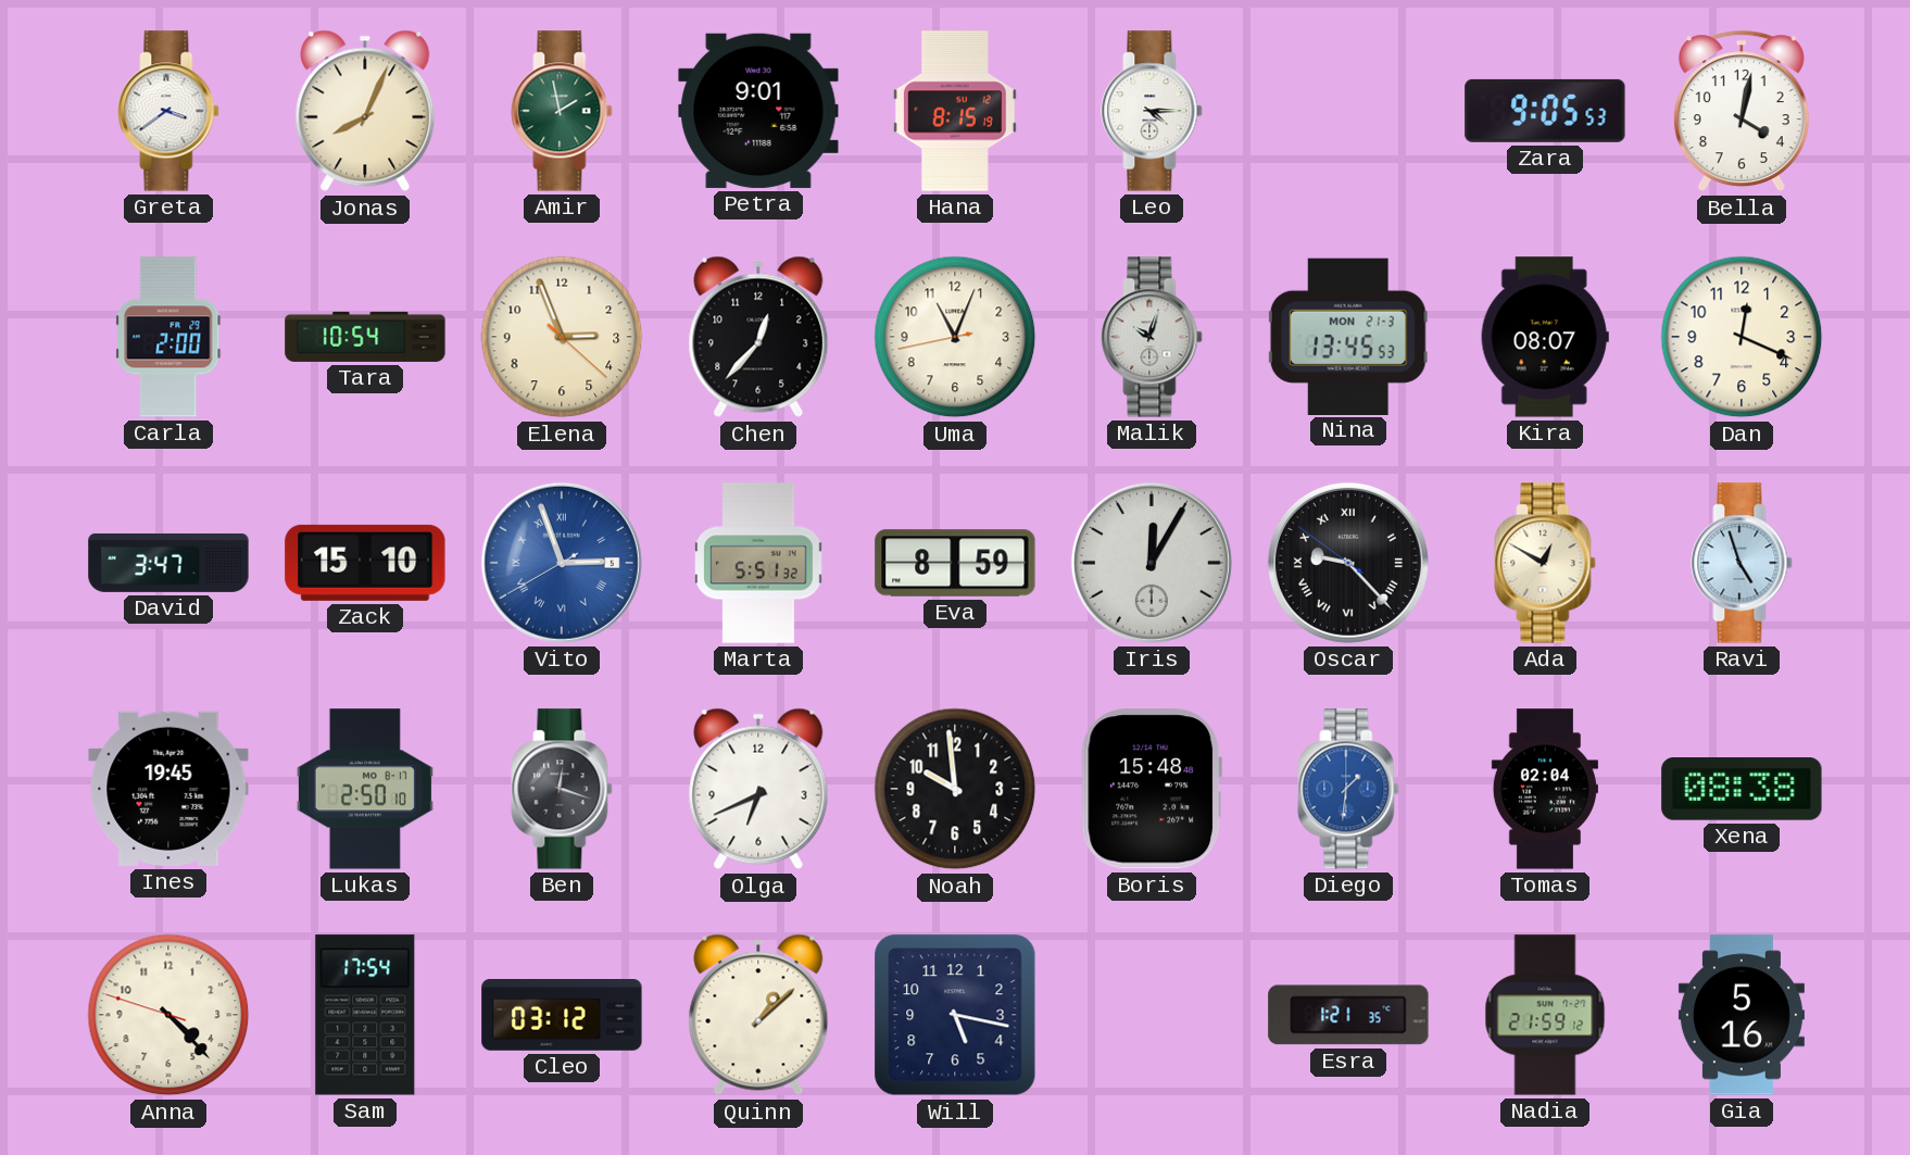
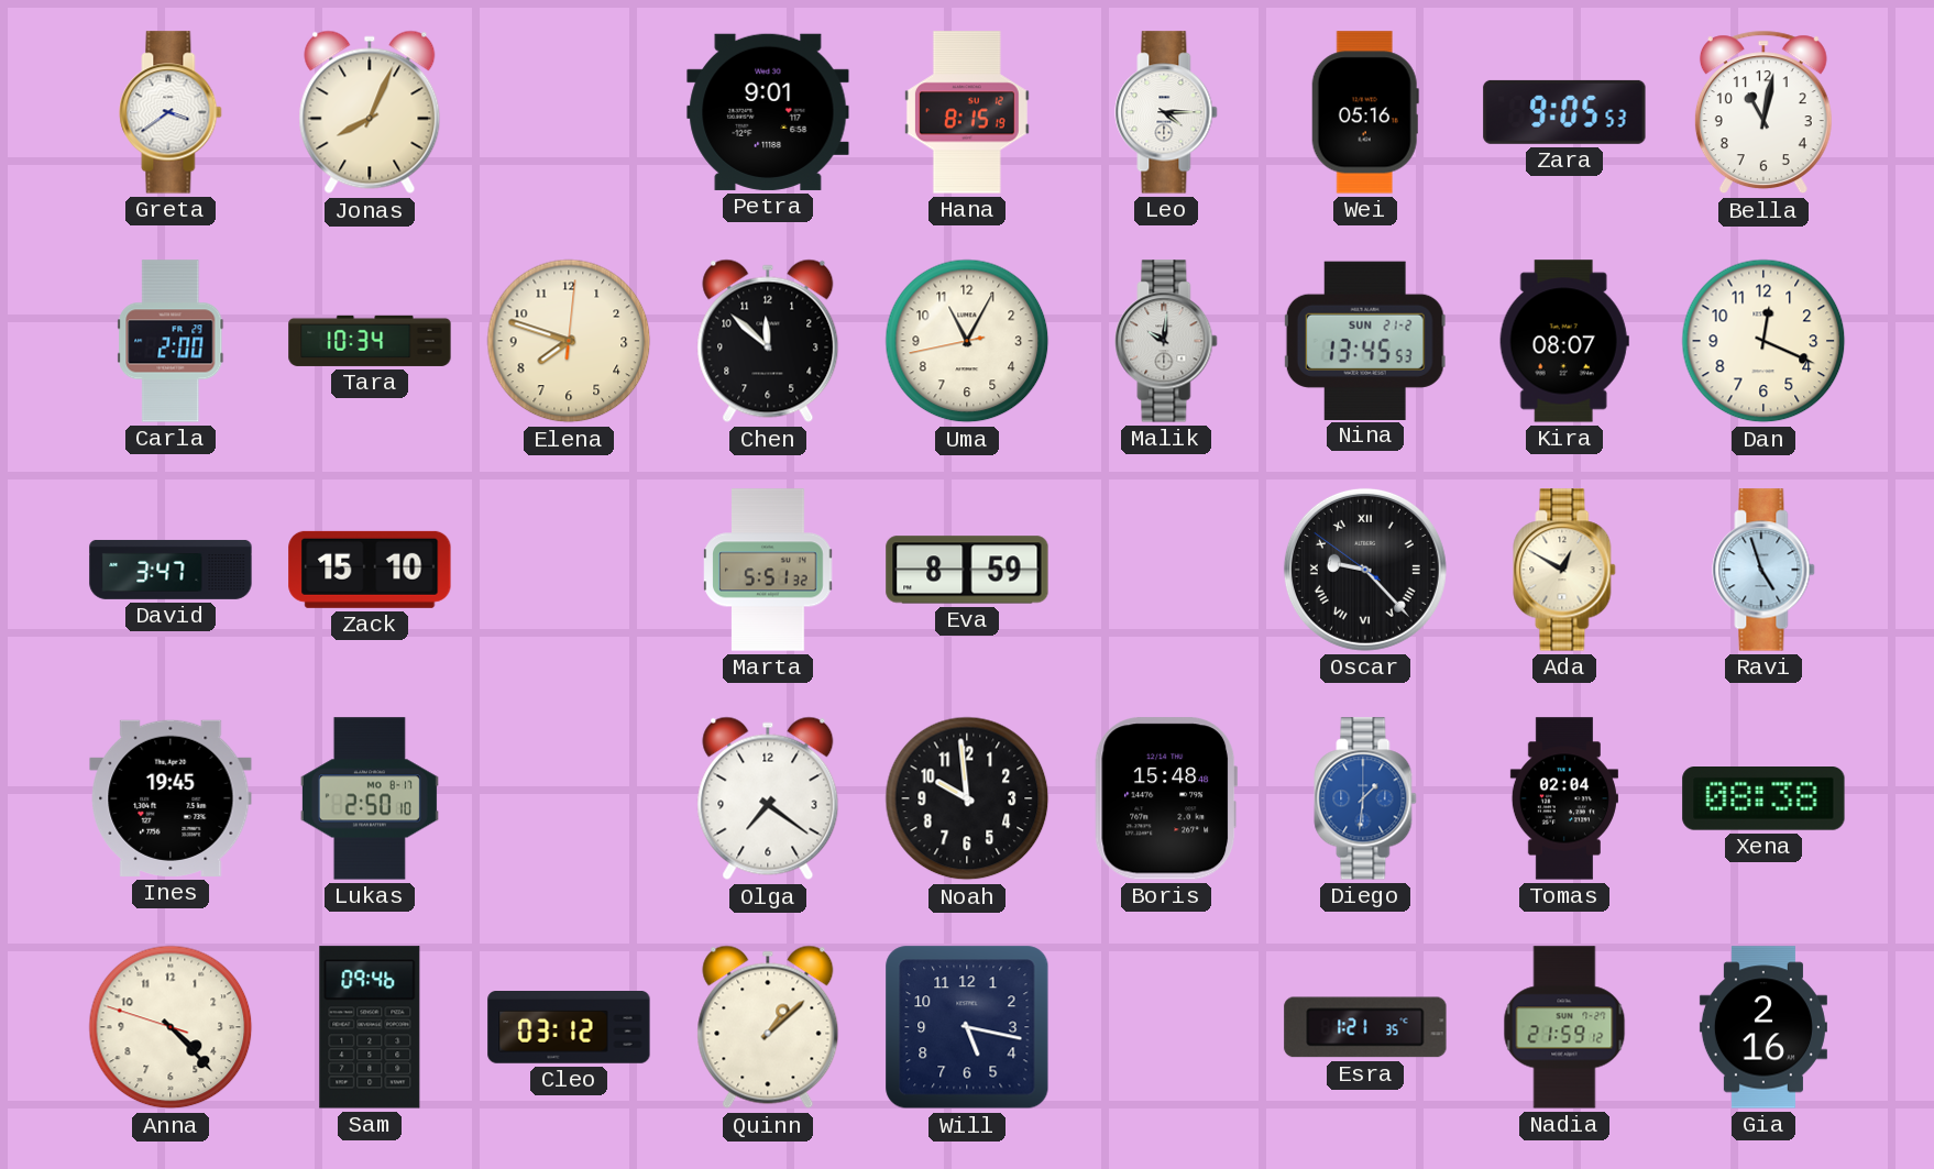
Amir: 1:58 -> none
Wei: none -> 05:16
Bella: 4:02 -> 11:02
Tara: 10:54 -> 10:34
Elena: 2:56 -> 7:48
Chen: 12:37 -> 11:52
Uma: 11:03 -> 11:04
Malik: 10:03 -> 10:01
Nina date: MON 21-3 -> SUN 21-2
Vito: 2:56 -> none
Iris: 12:05 -> none
Ben: 12:18 -> none
Olga: 6:41 -> 7:21
Sam: 17:54 -> 09:46
Gia: 5:16 -> 2:16
